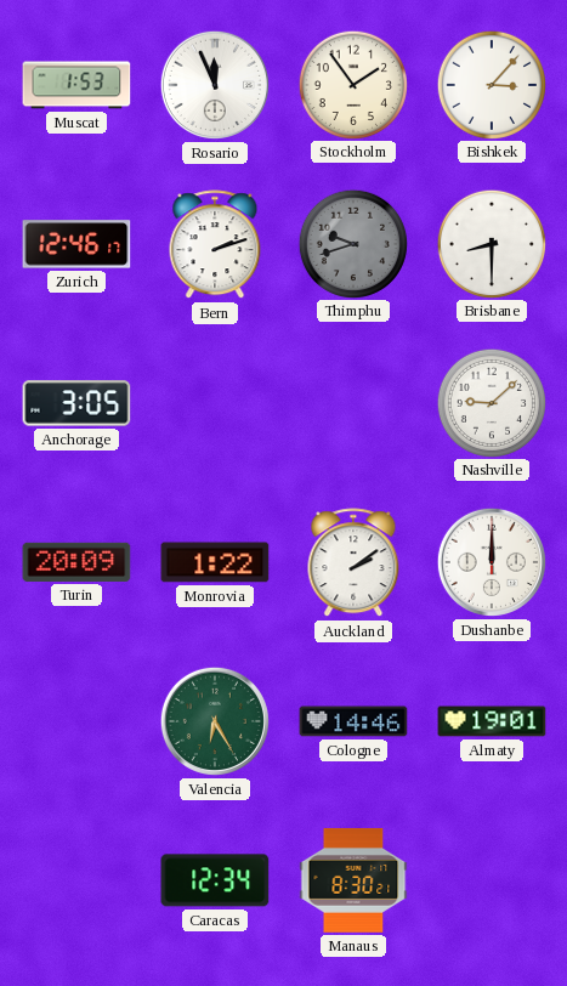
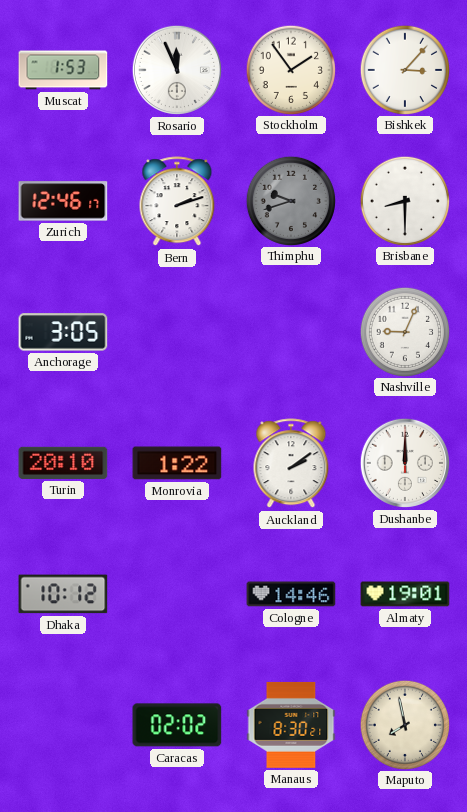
Nashville: 9:08 -> 9:04
Turin: 20:09 -> 20:10
Dhaka: none -> 10:12
Valencia: 6:25 -> none
Caracas: 12:34 -> 02:02
Maputo: none -> 7:58
